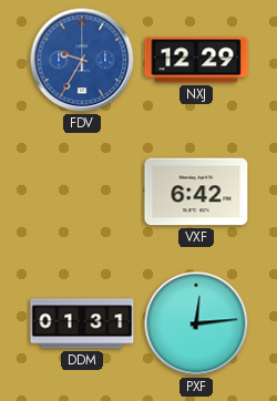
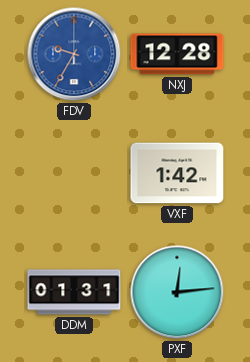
NXJ: 12:29 -> 12:28
VXF: 6:42 -> 1:42
